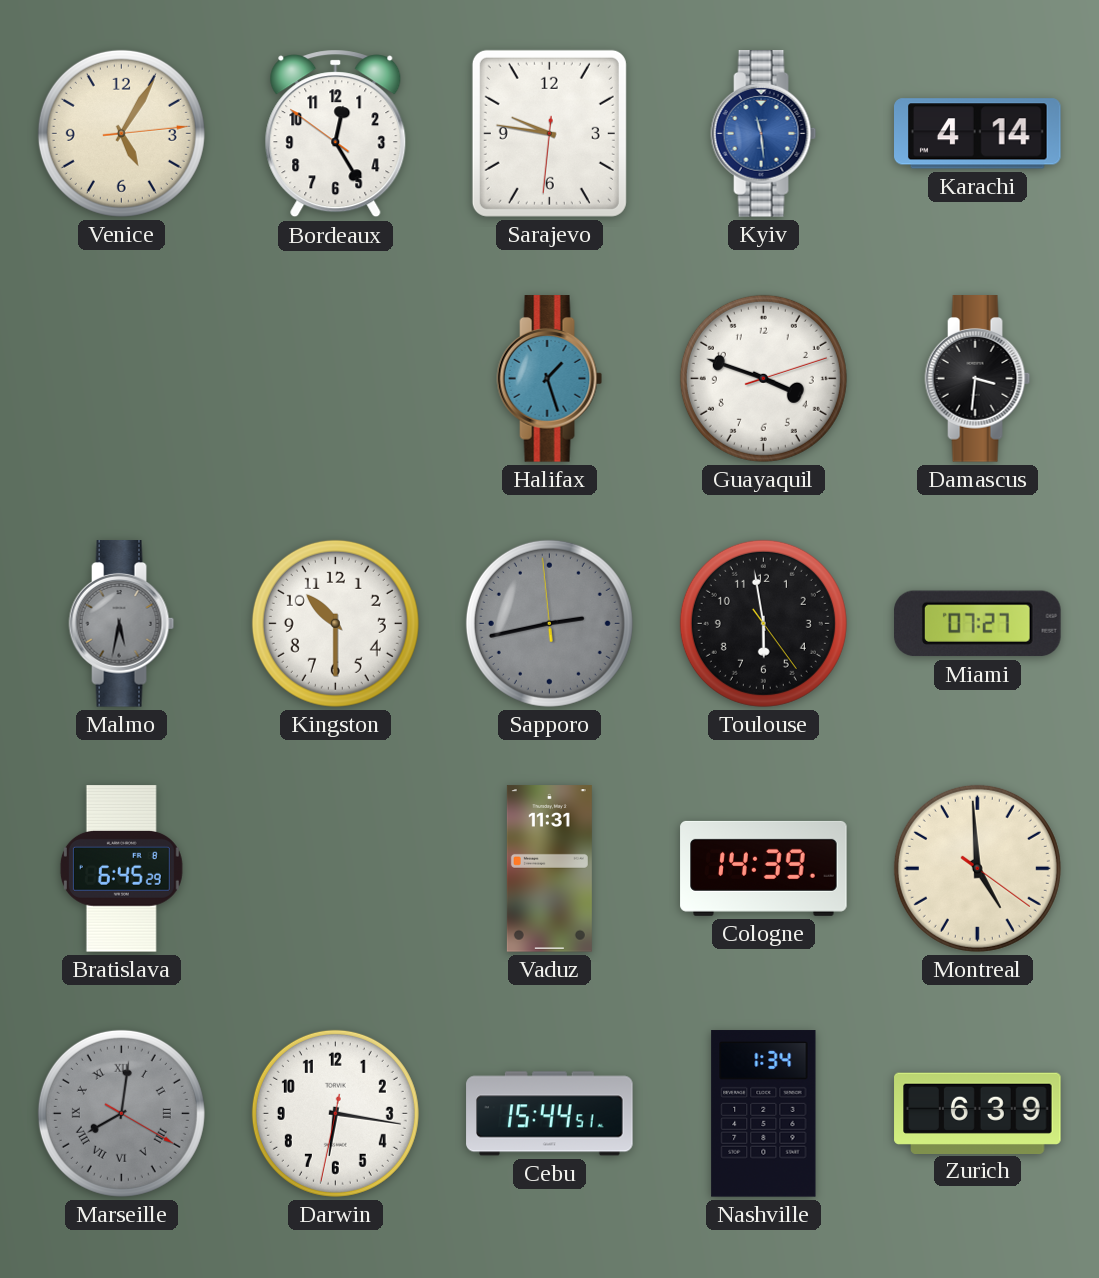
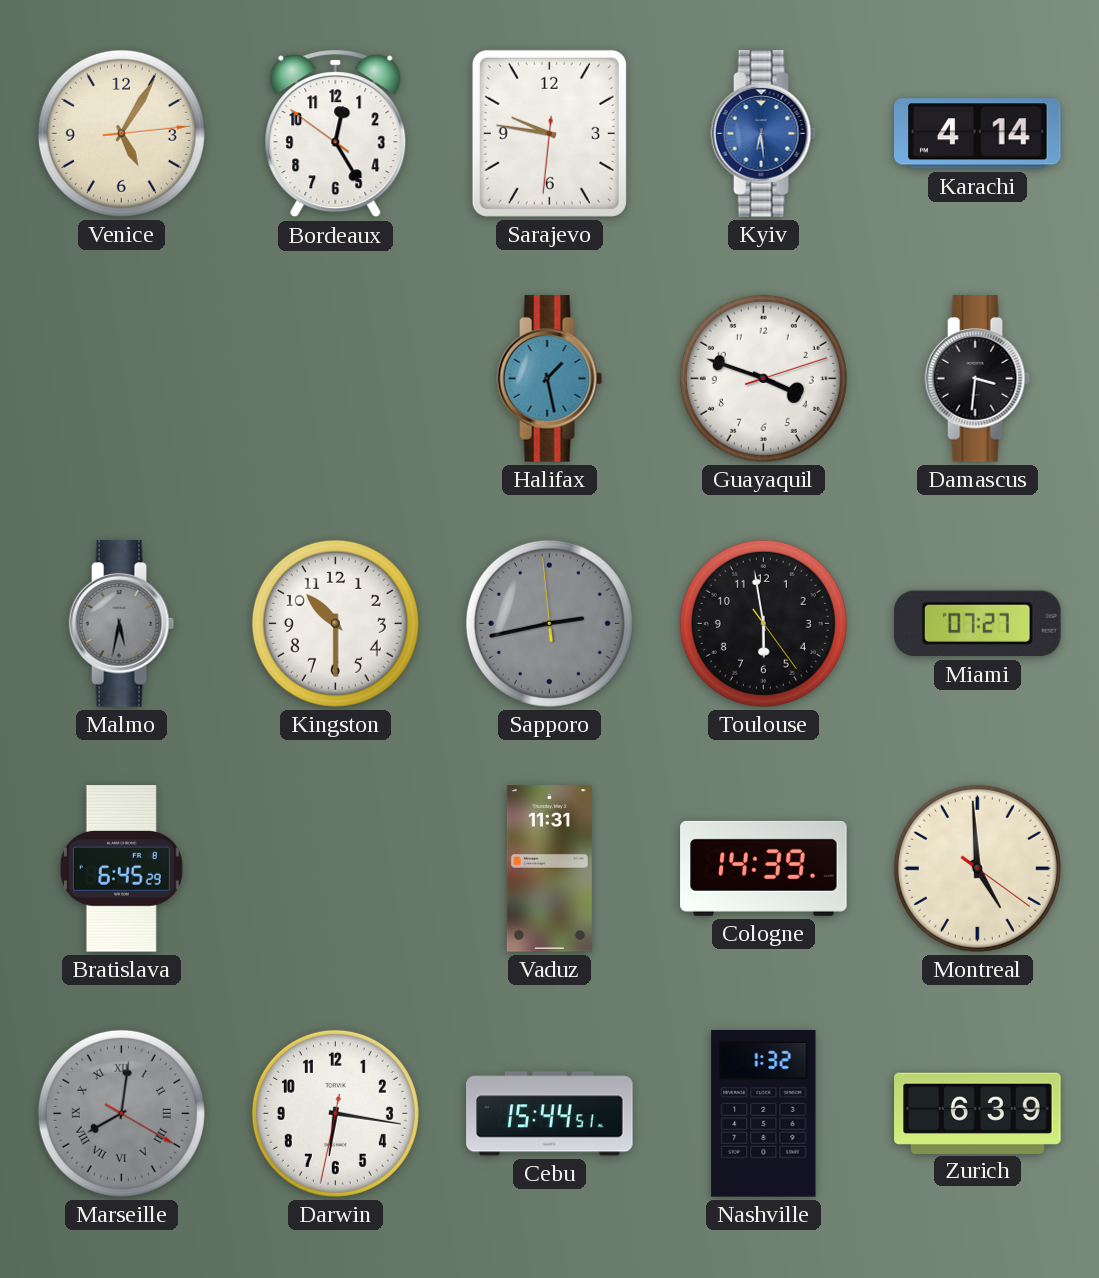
Kyiv: 11:29 -> 6:29
Halifax: 1:27 -> 1:28
Nashville: 1:34 -> 1:32
